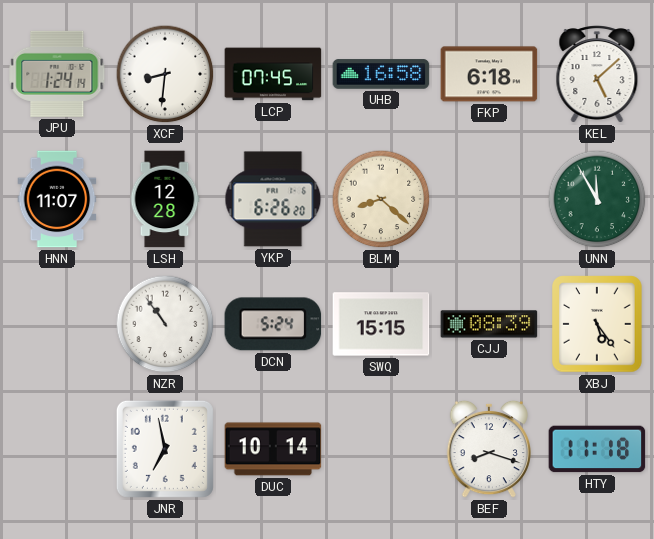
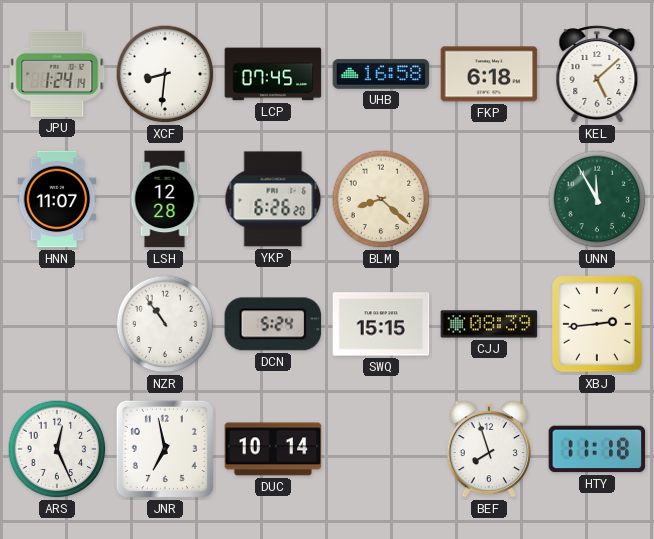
XBJ: 5:24 -> 2:44
ARS: none -> 12:26
BEF: 8:18 -> 7:57
